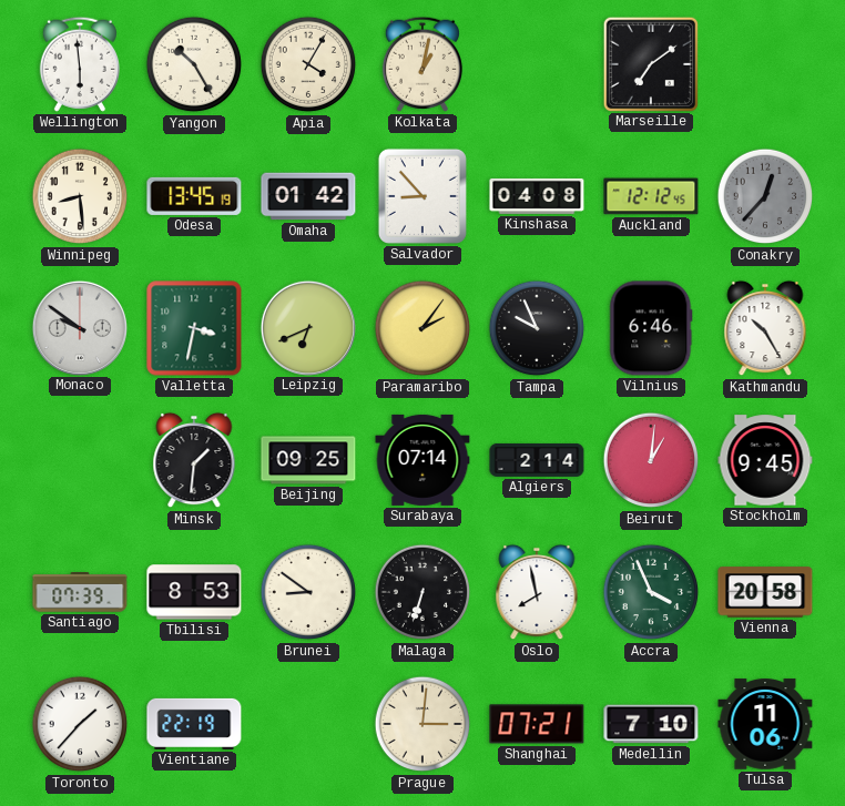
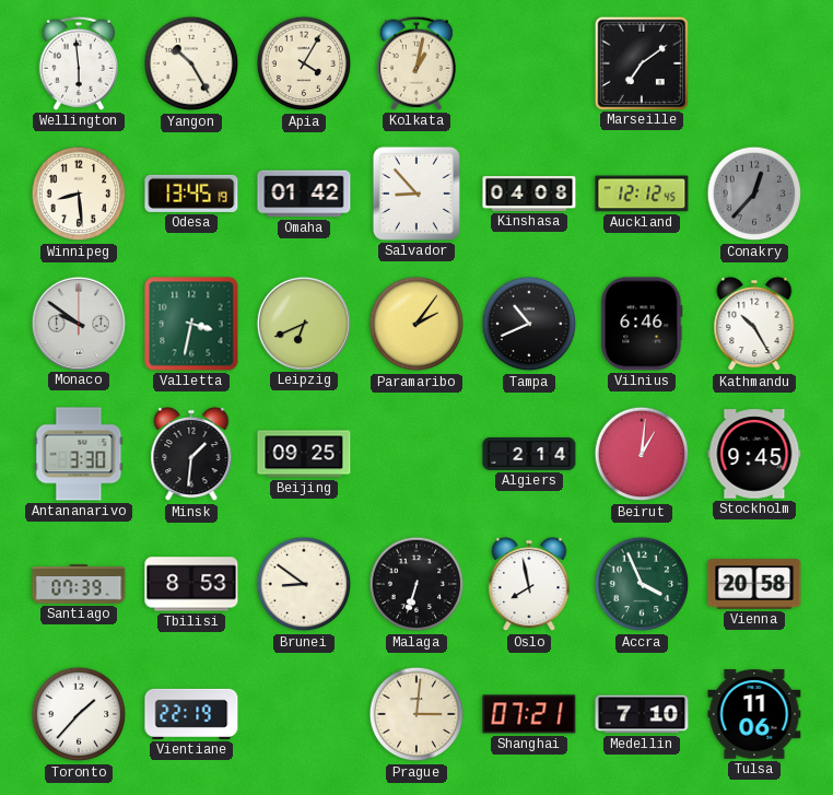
Tampa: 9:56 -> 10:41
Antananarivo: none -> 3:30
Surabaya: 07:14 -> none
